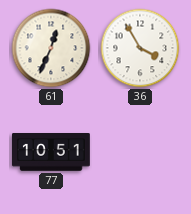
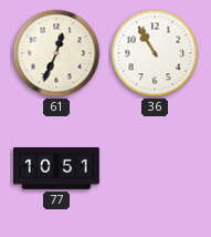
36: 3:55 -> 10:55
